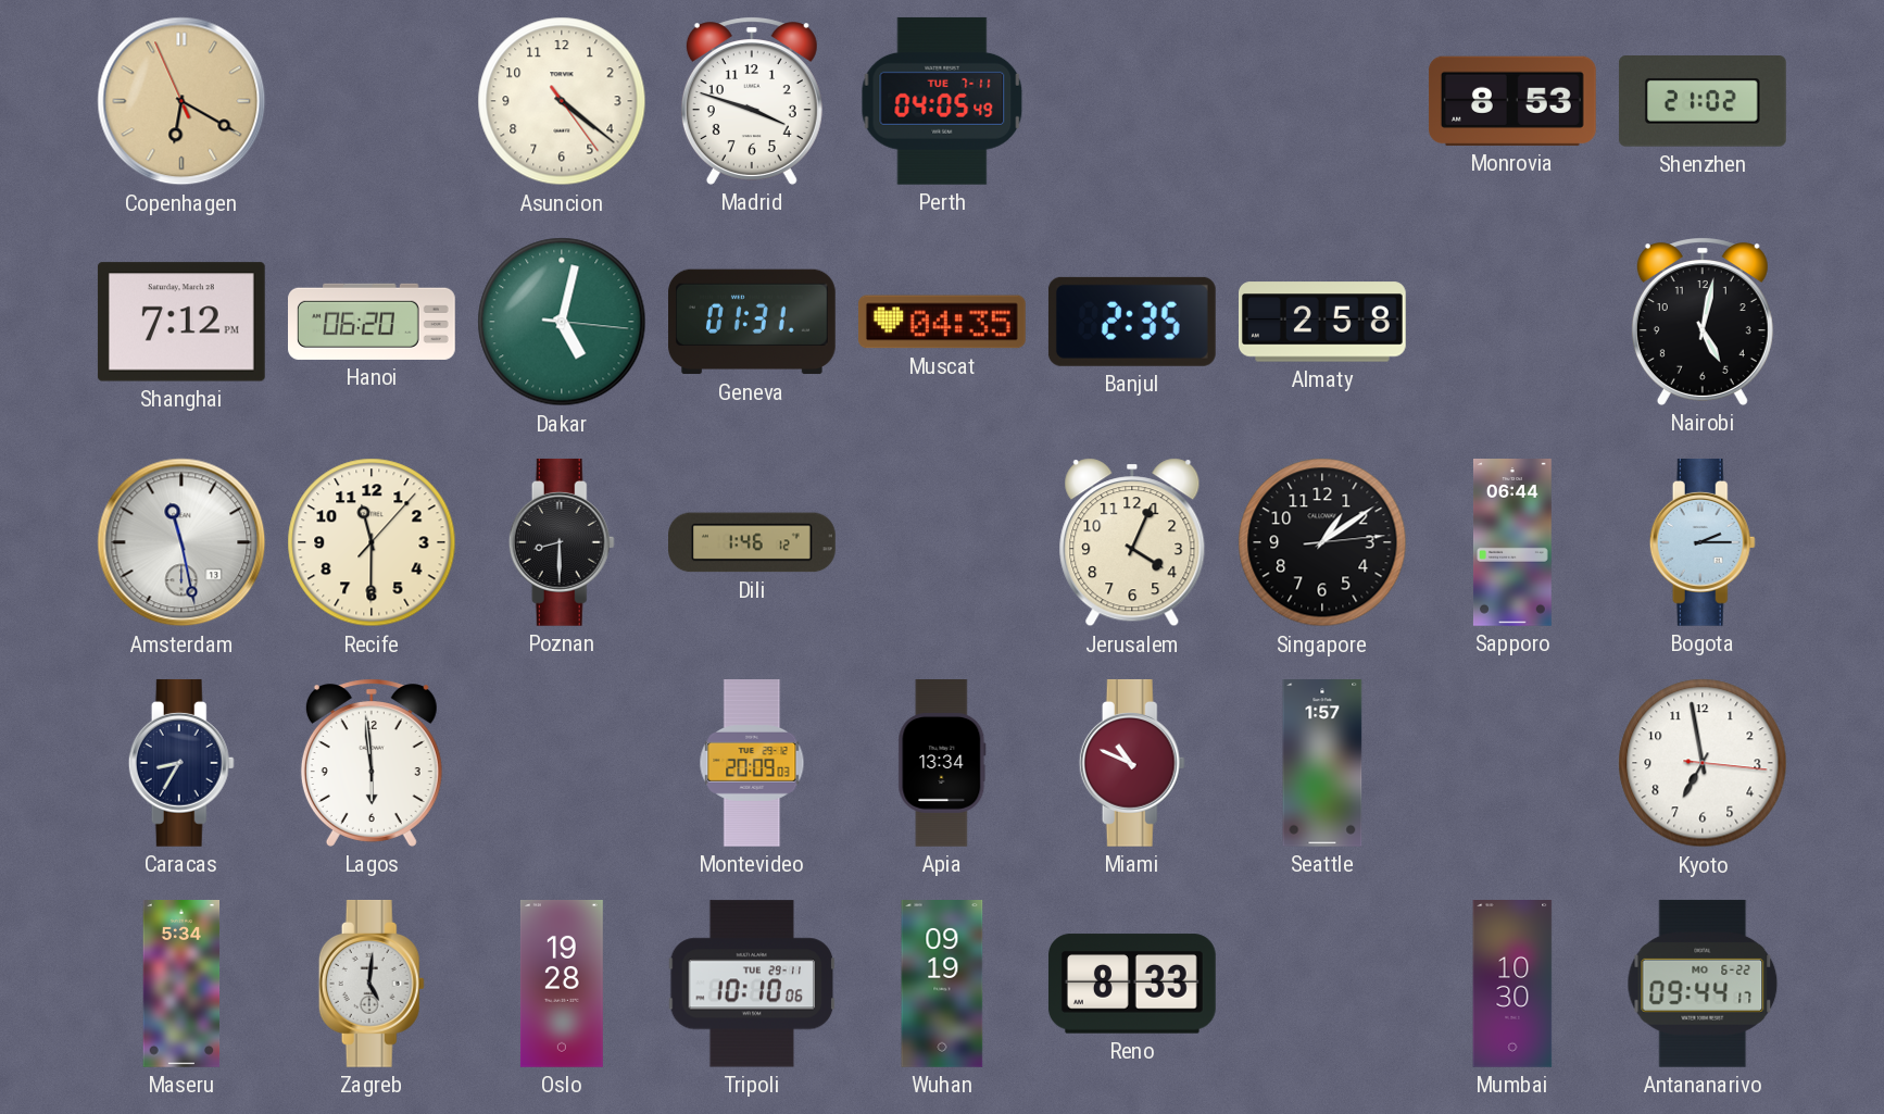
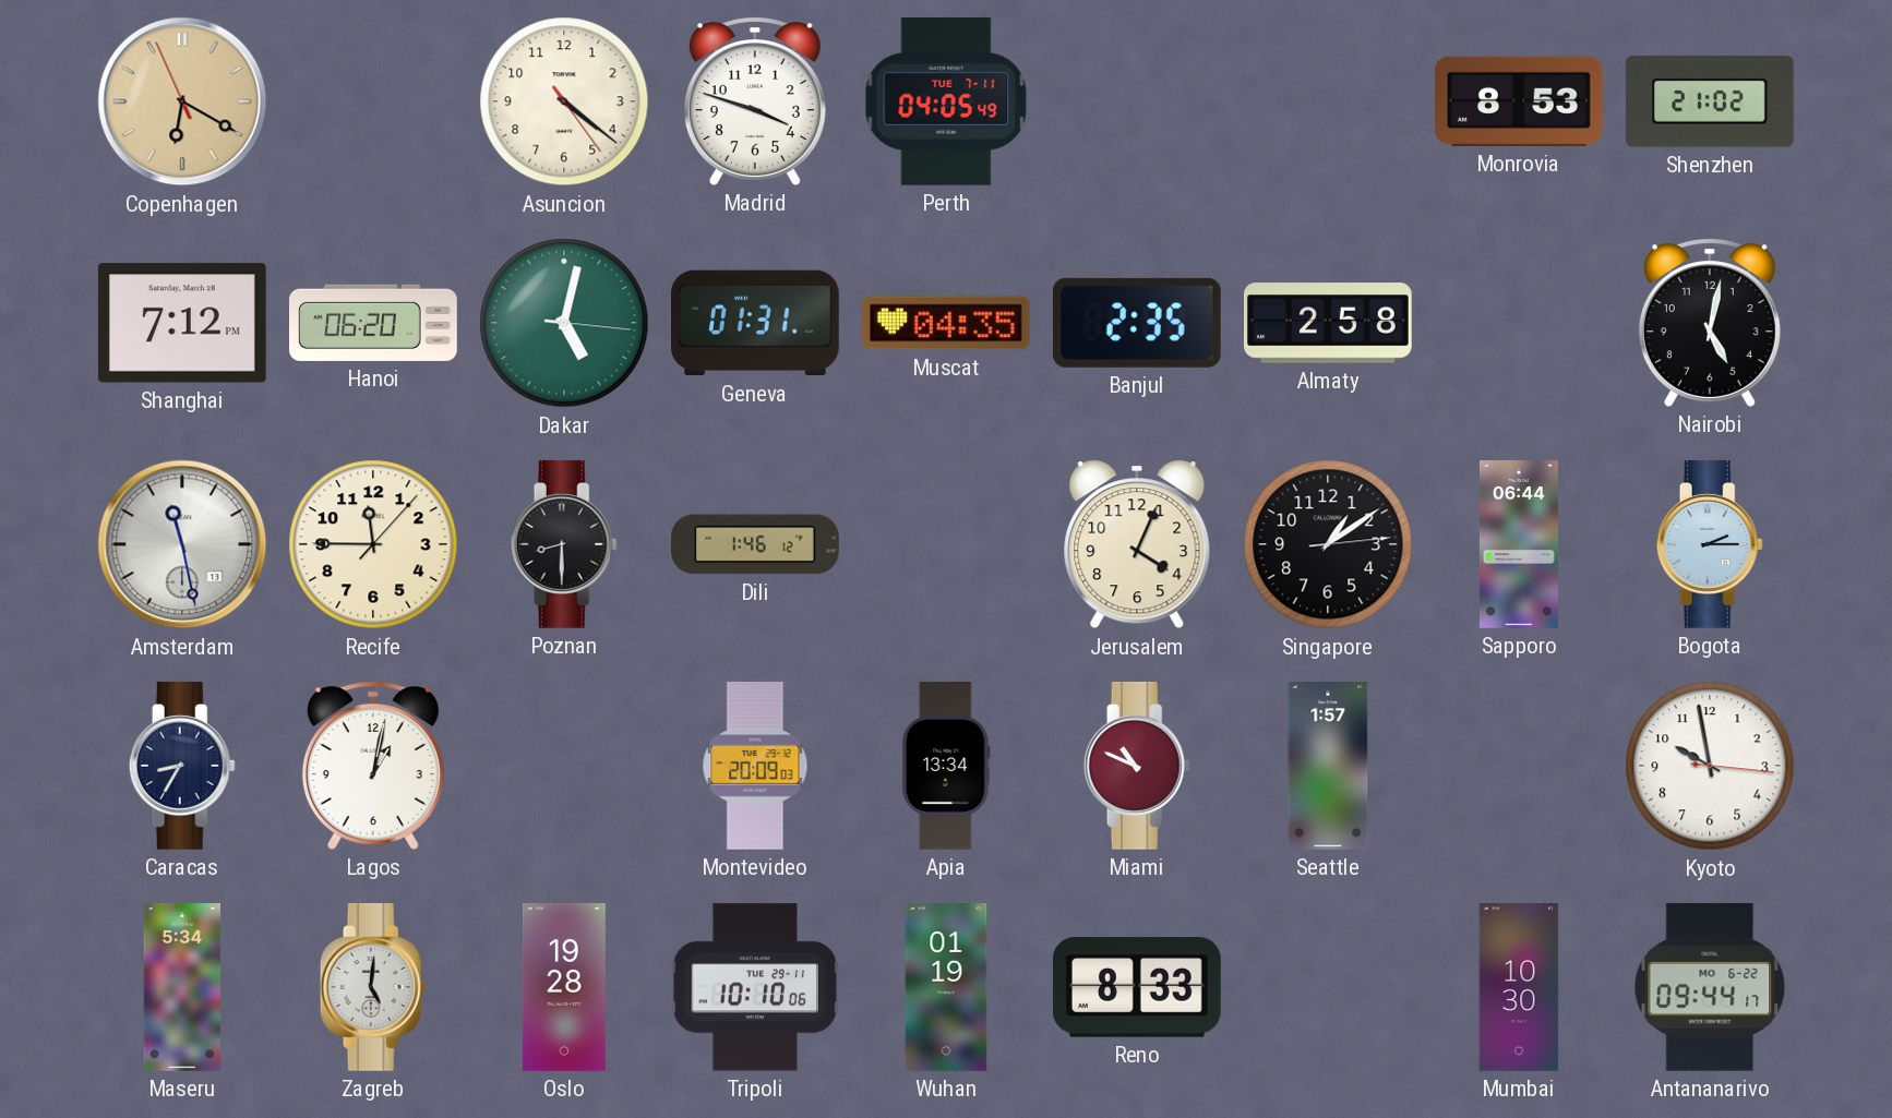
Recife: 11:30 -> 11:45
Lagos: 5:59 -> 1:02
Kyoto: 6:58 -> 9:58
Wuhan: 09:19 -> 01:19
